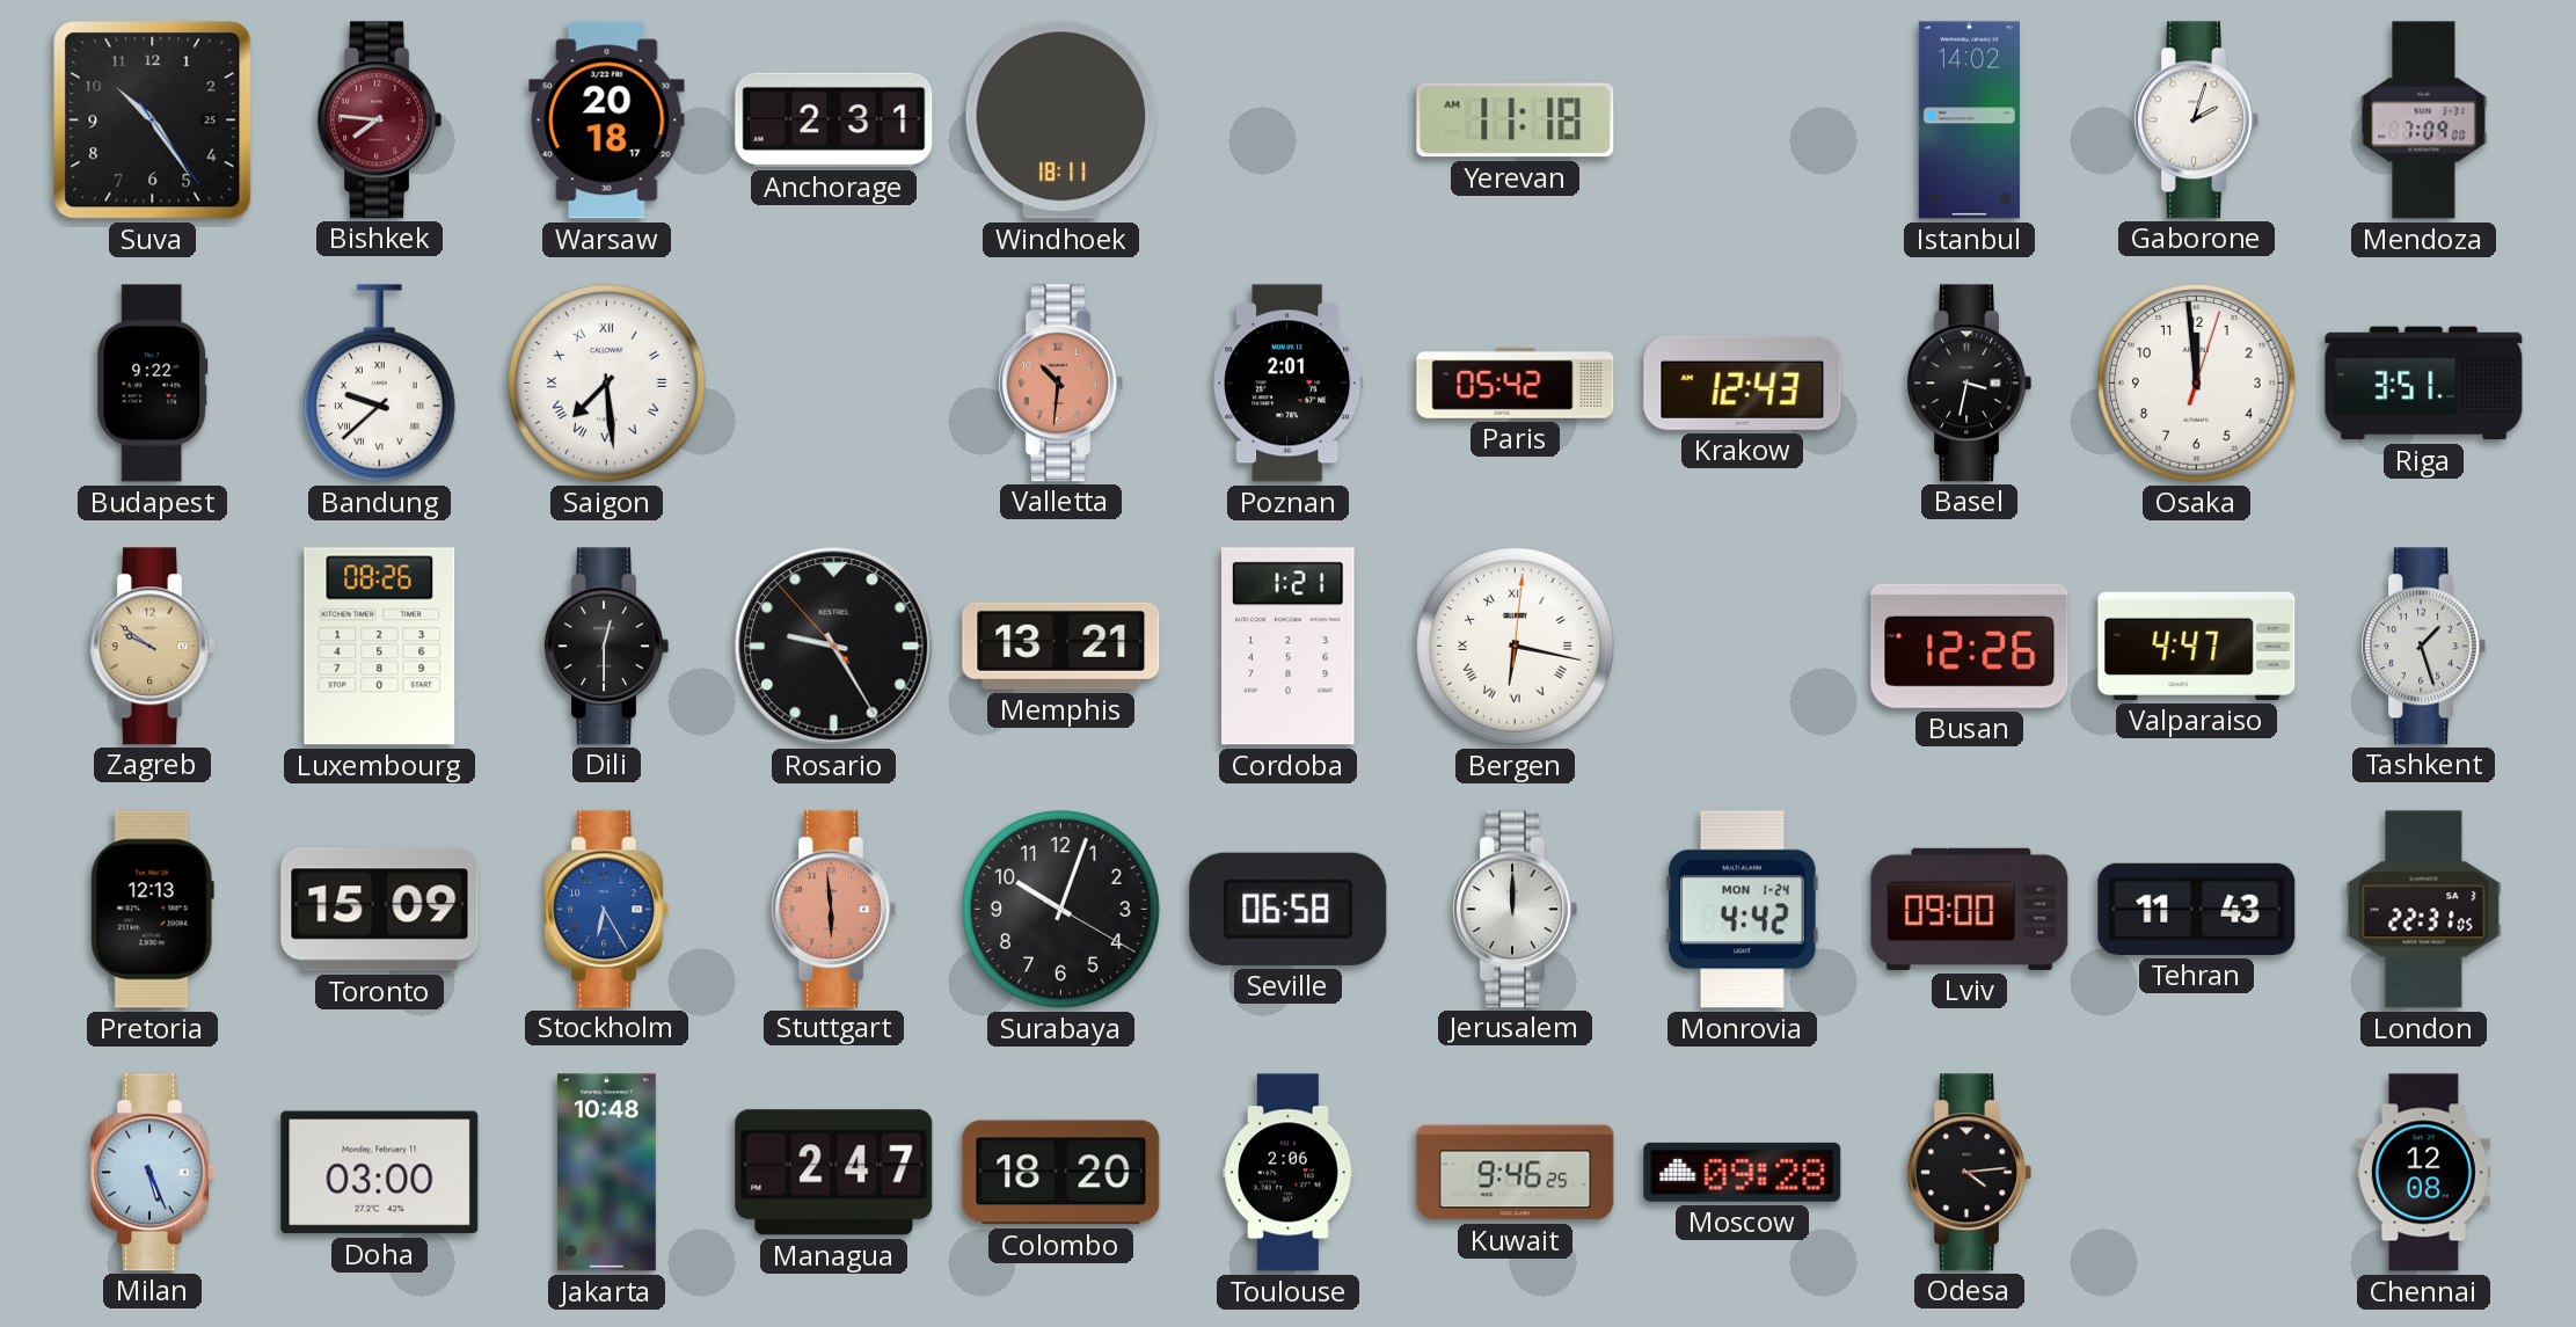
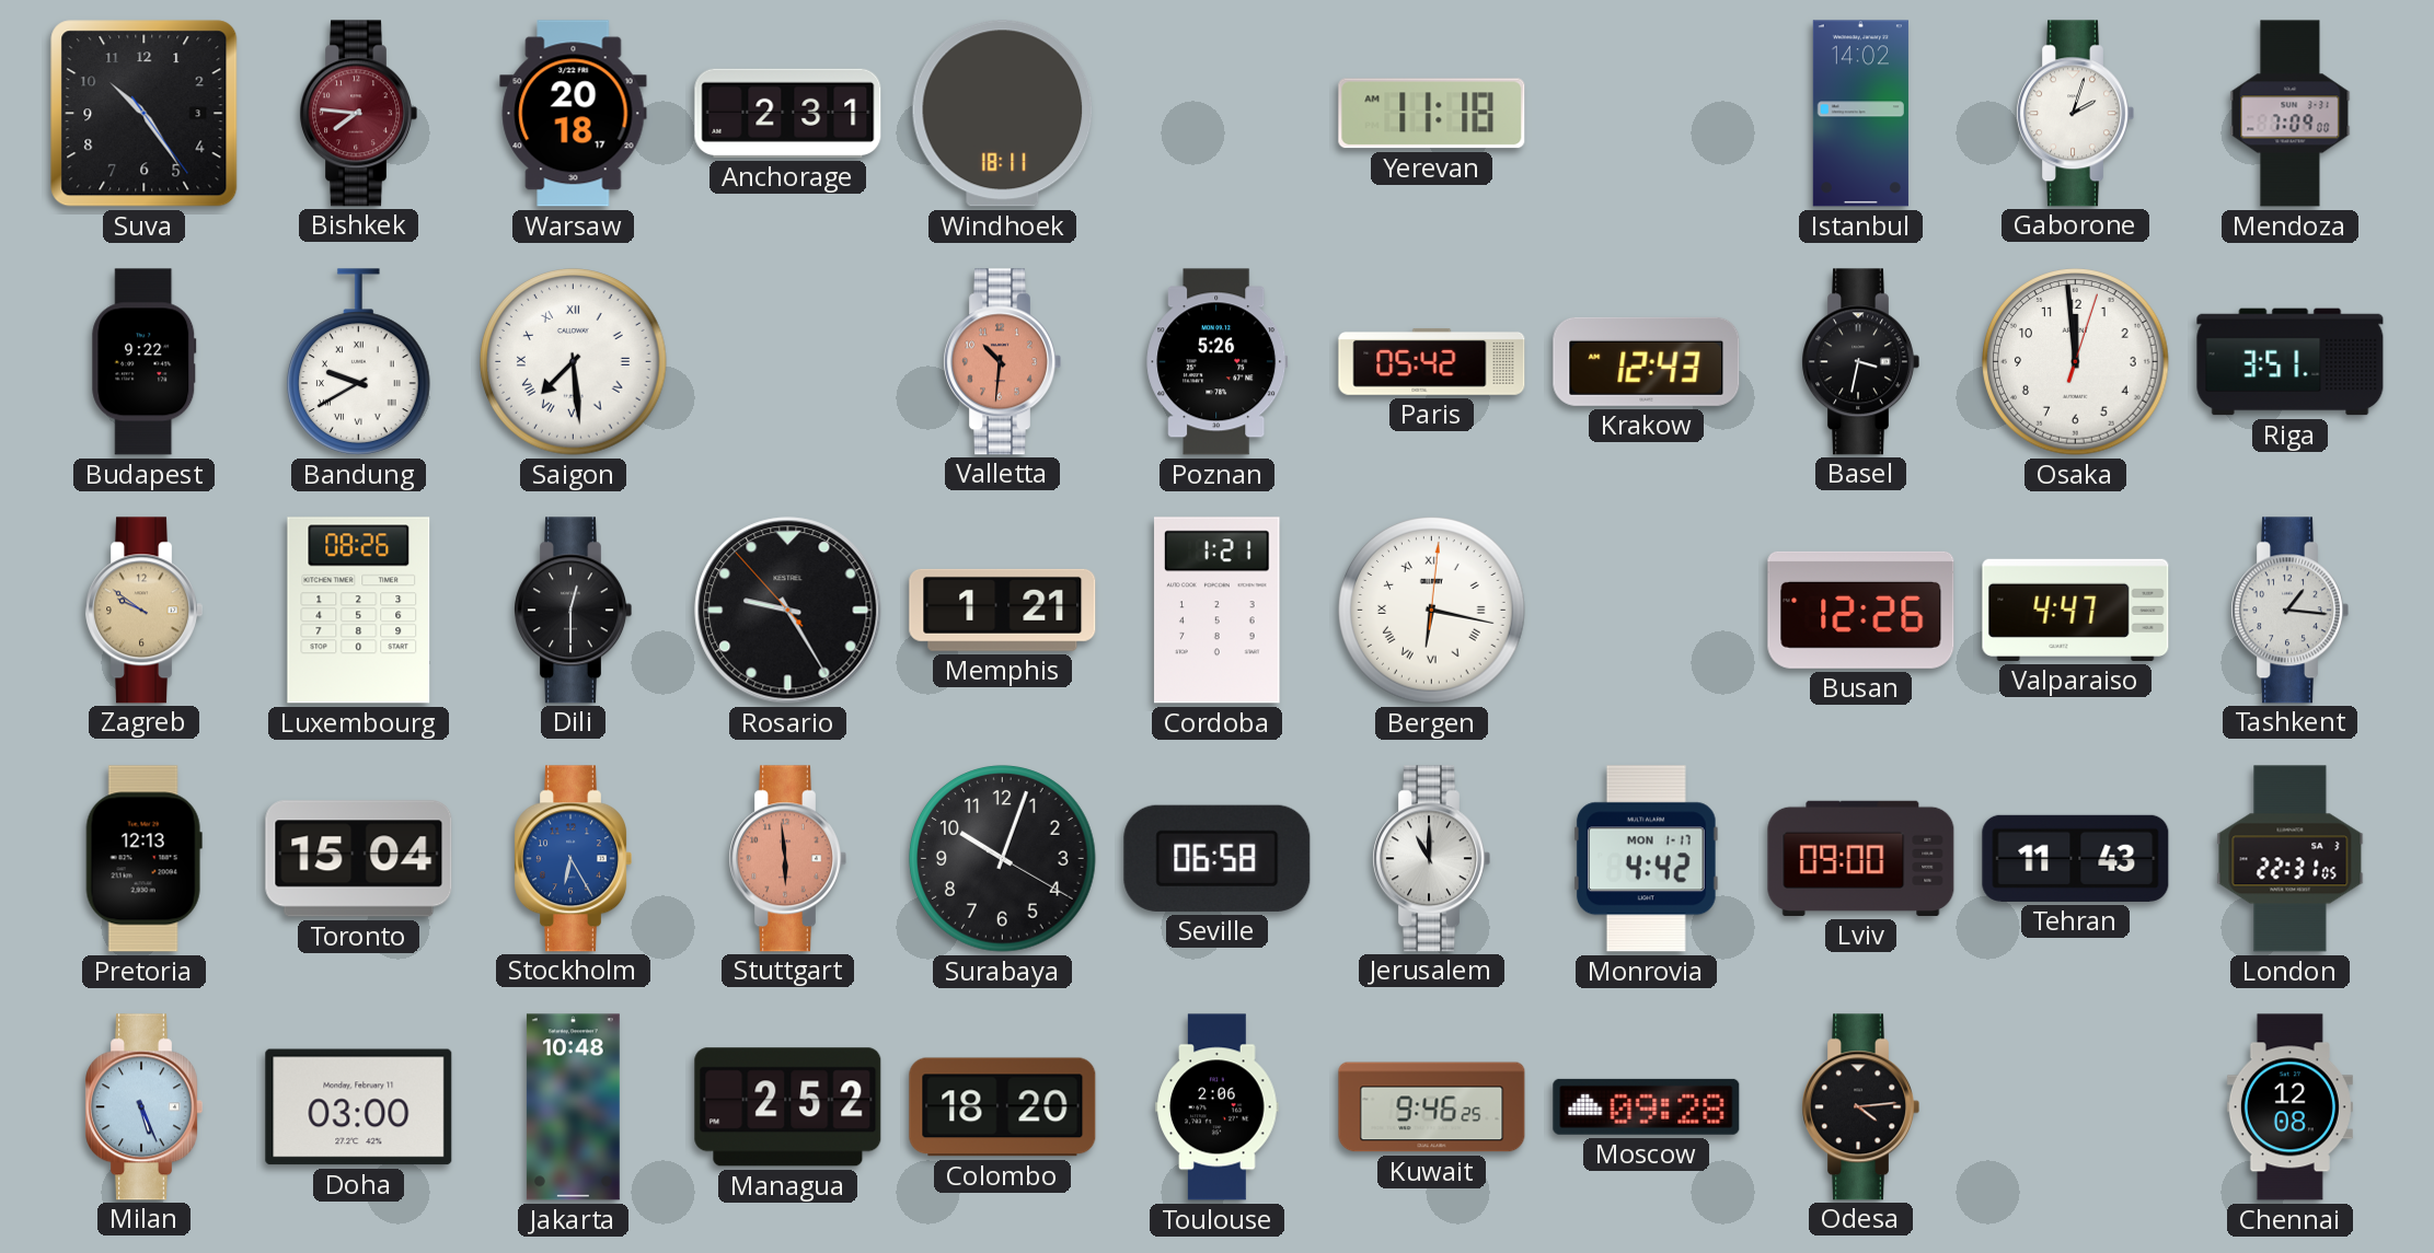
Suva date: 25 -> 3
Bandung: 9:38 -> 9:40
Poznan: 2:01 -> 5:26
Memphis: 13:21 -> 1:21
Tashkent: 1:27 -> 1:16
Toronto: 15:09 -> 15:04
Jerusalem: 12:00 -> 11:00
Monrovia date: MON 1-24 -> MON 1-17
Managua: 2:47 -> 2:52
